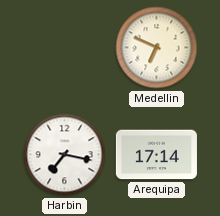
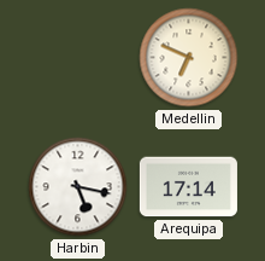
Harbin: 7:17 -> 5:17
